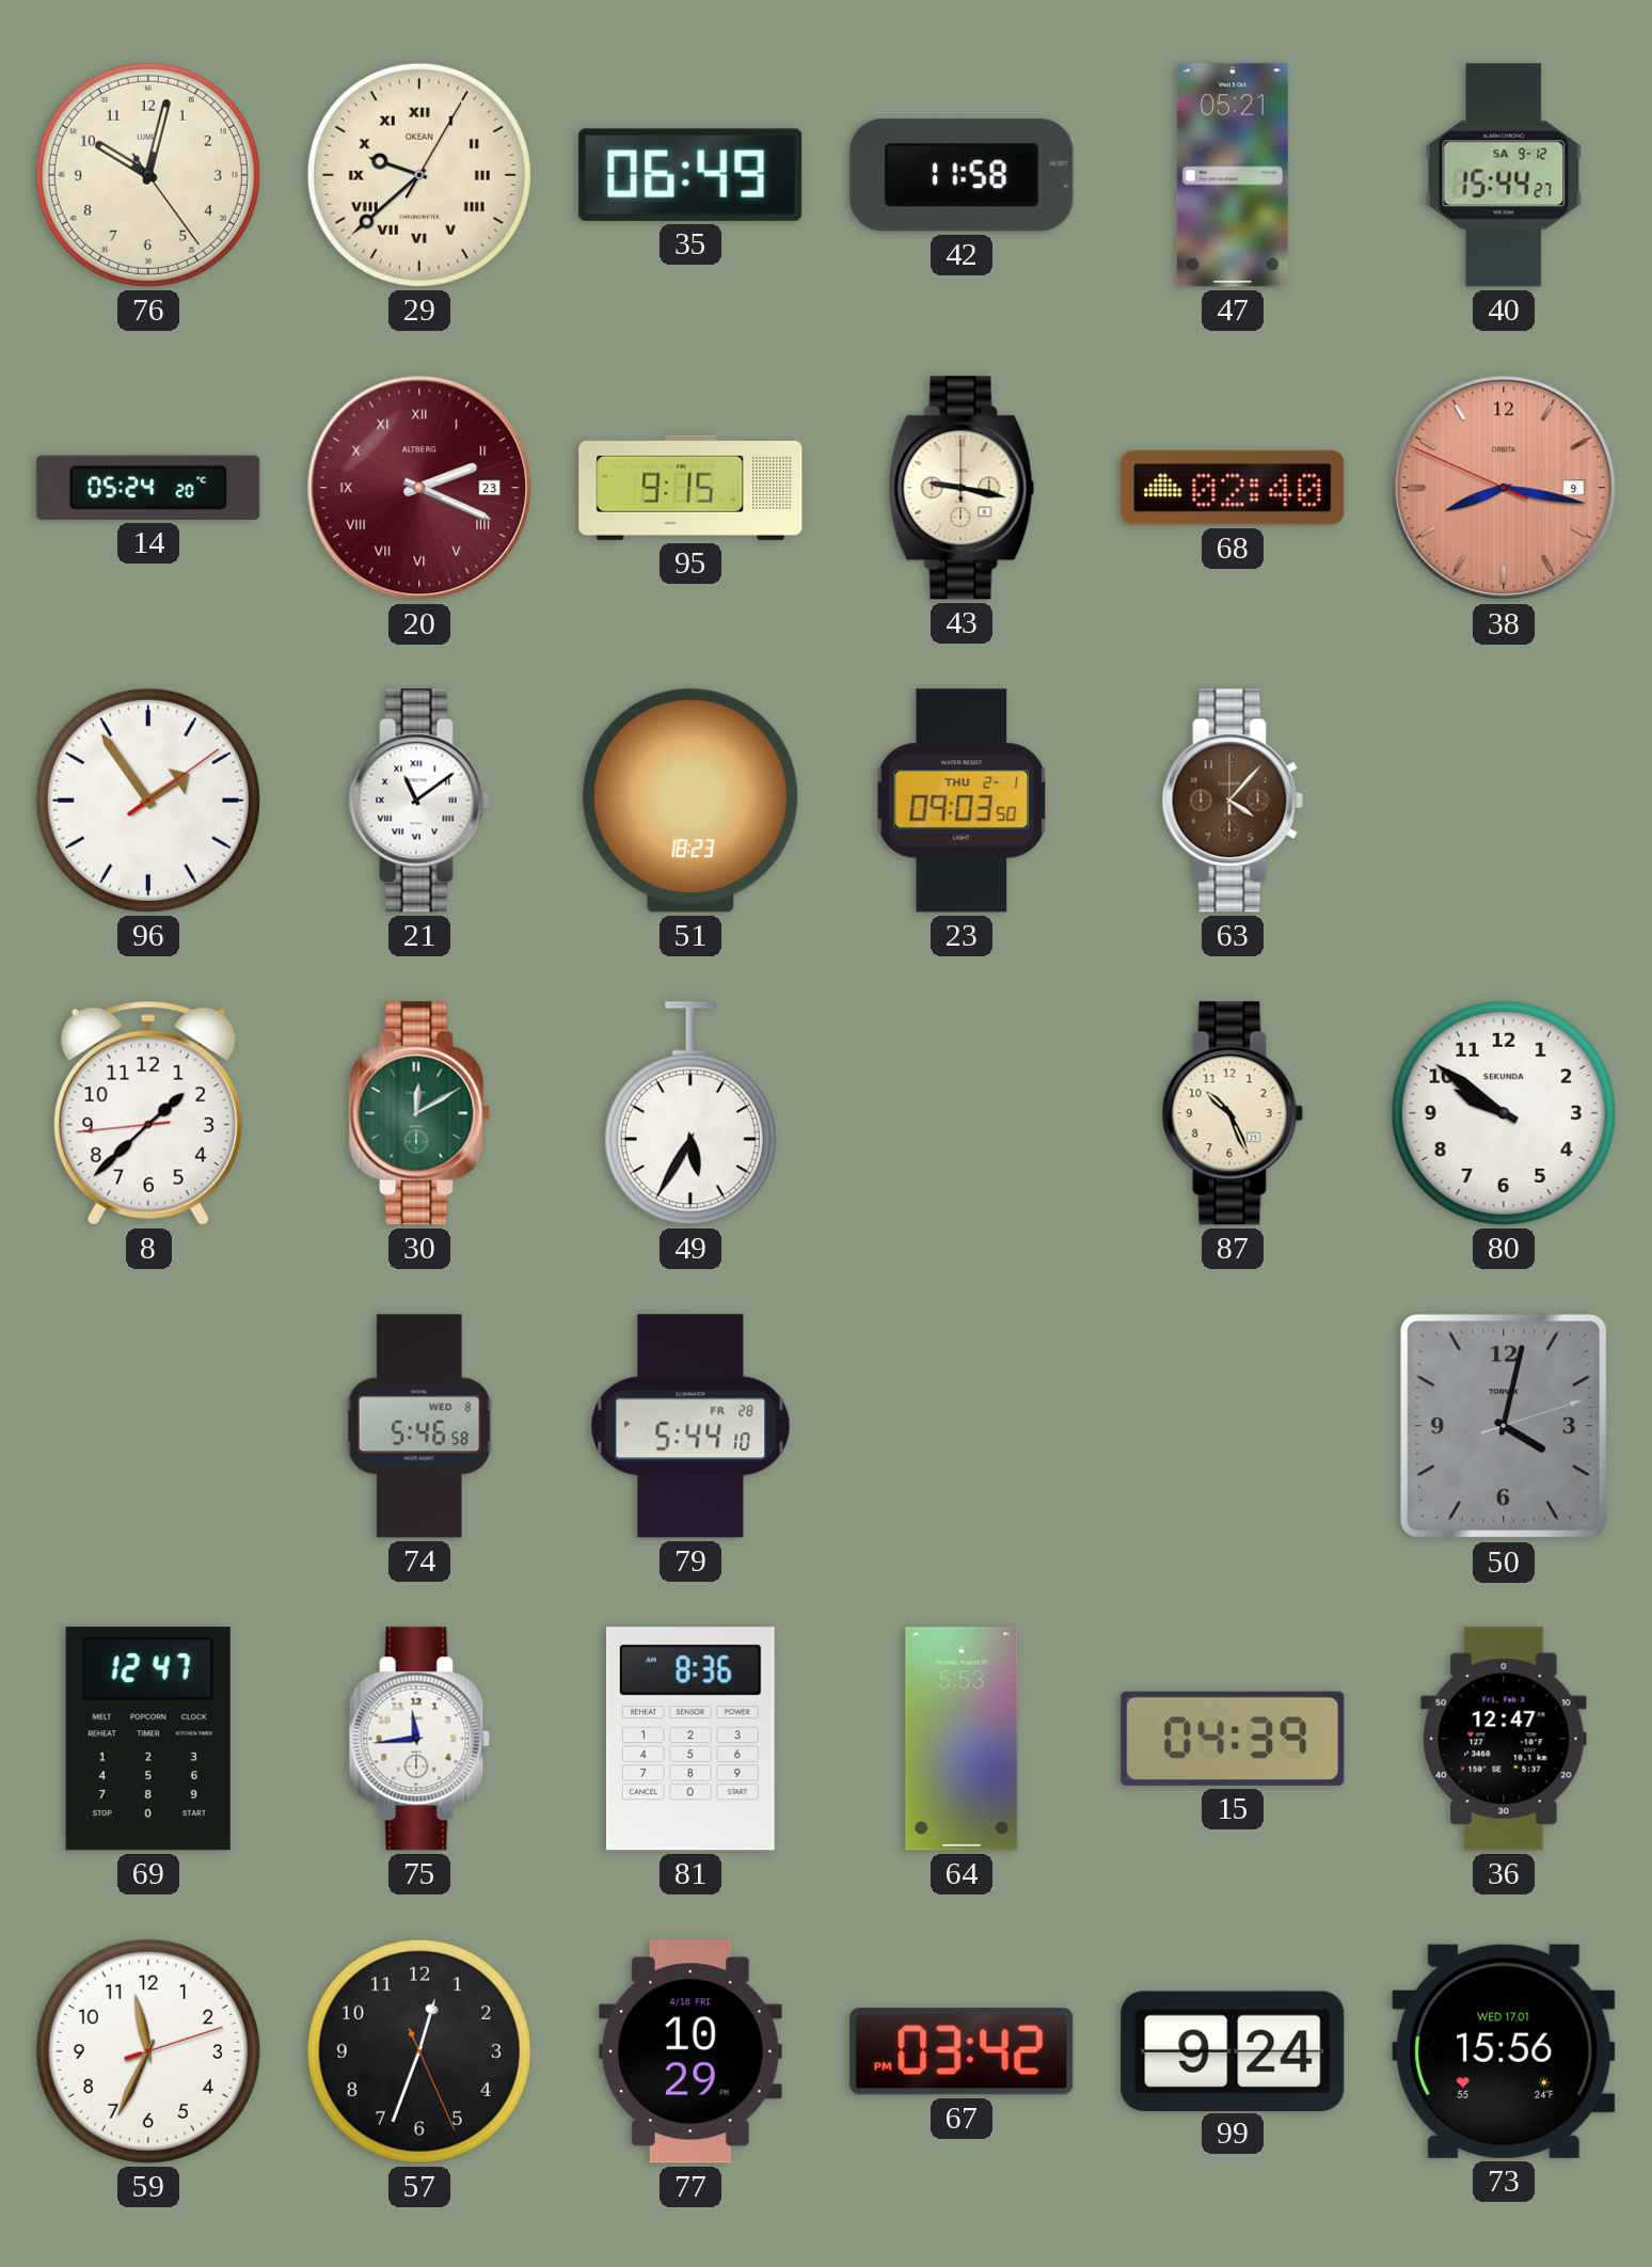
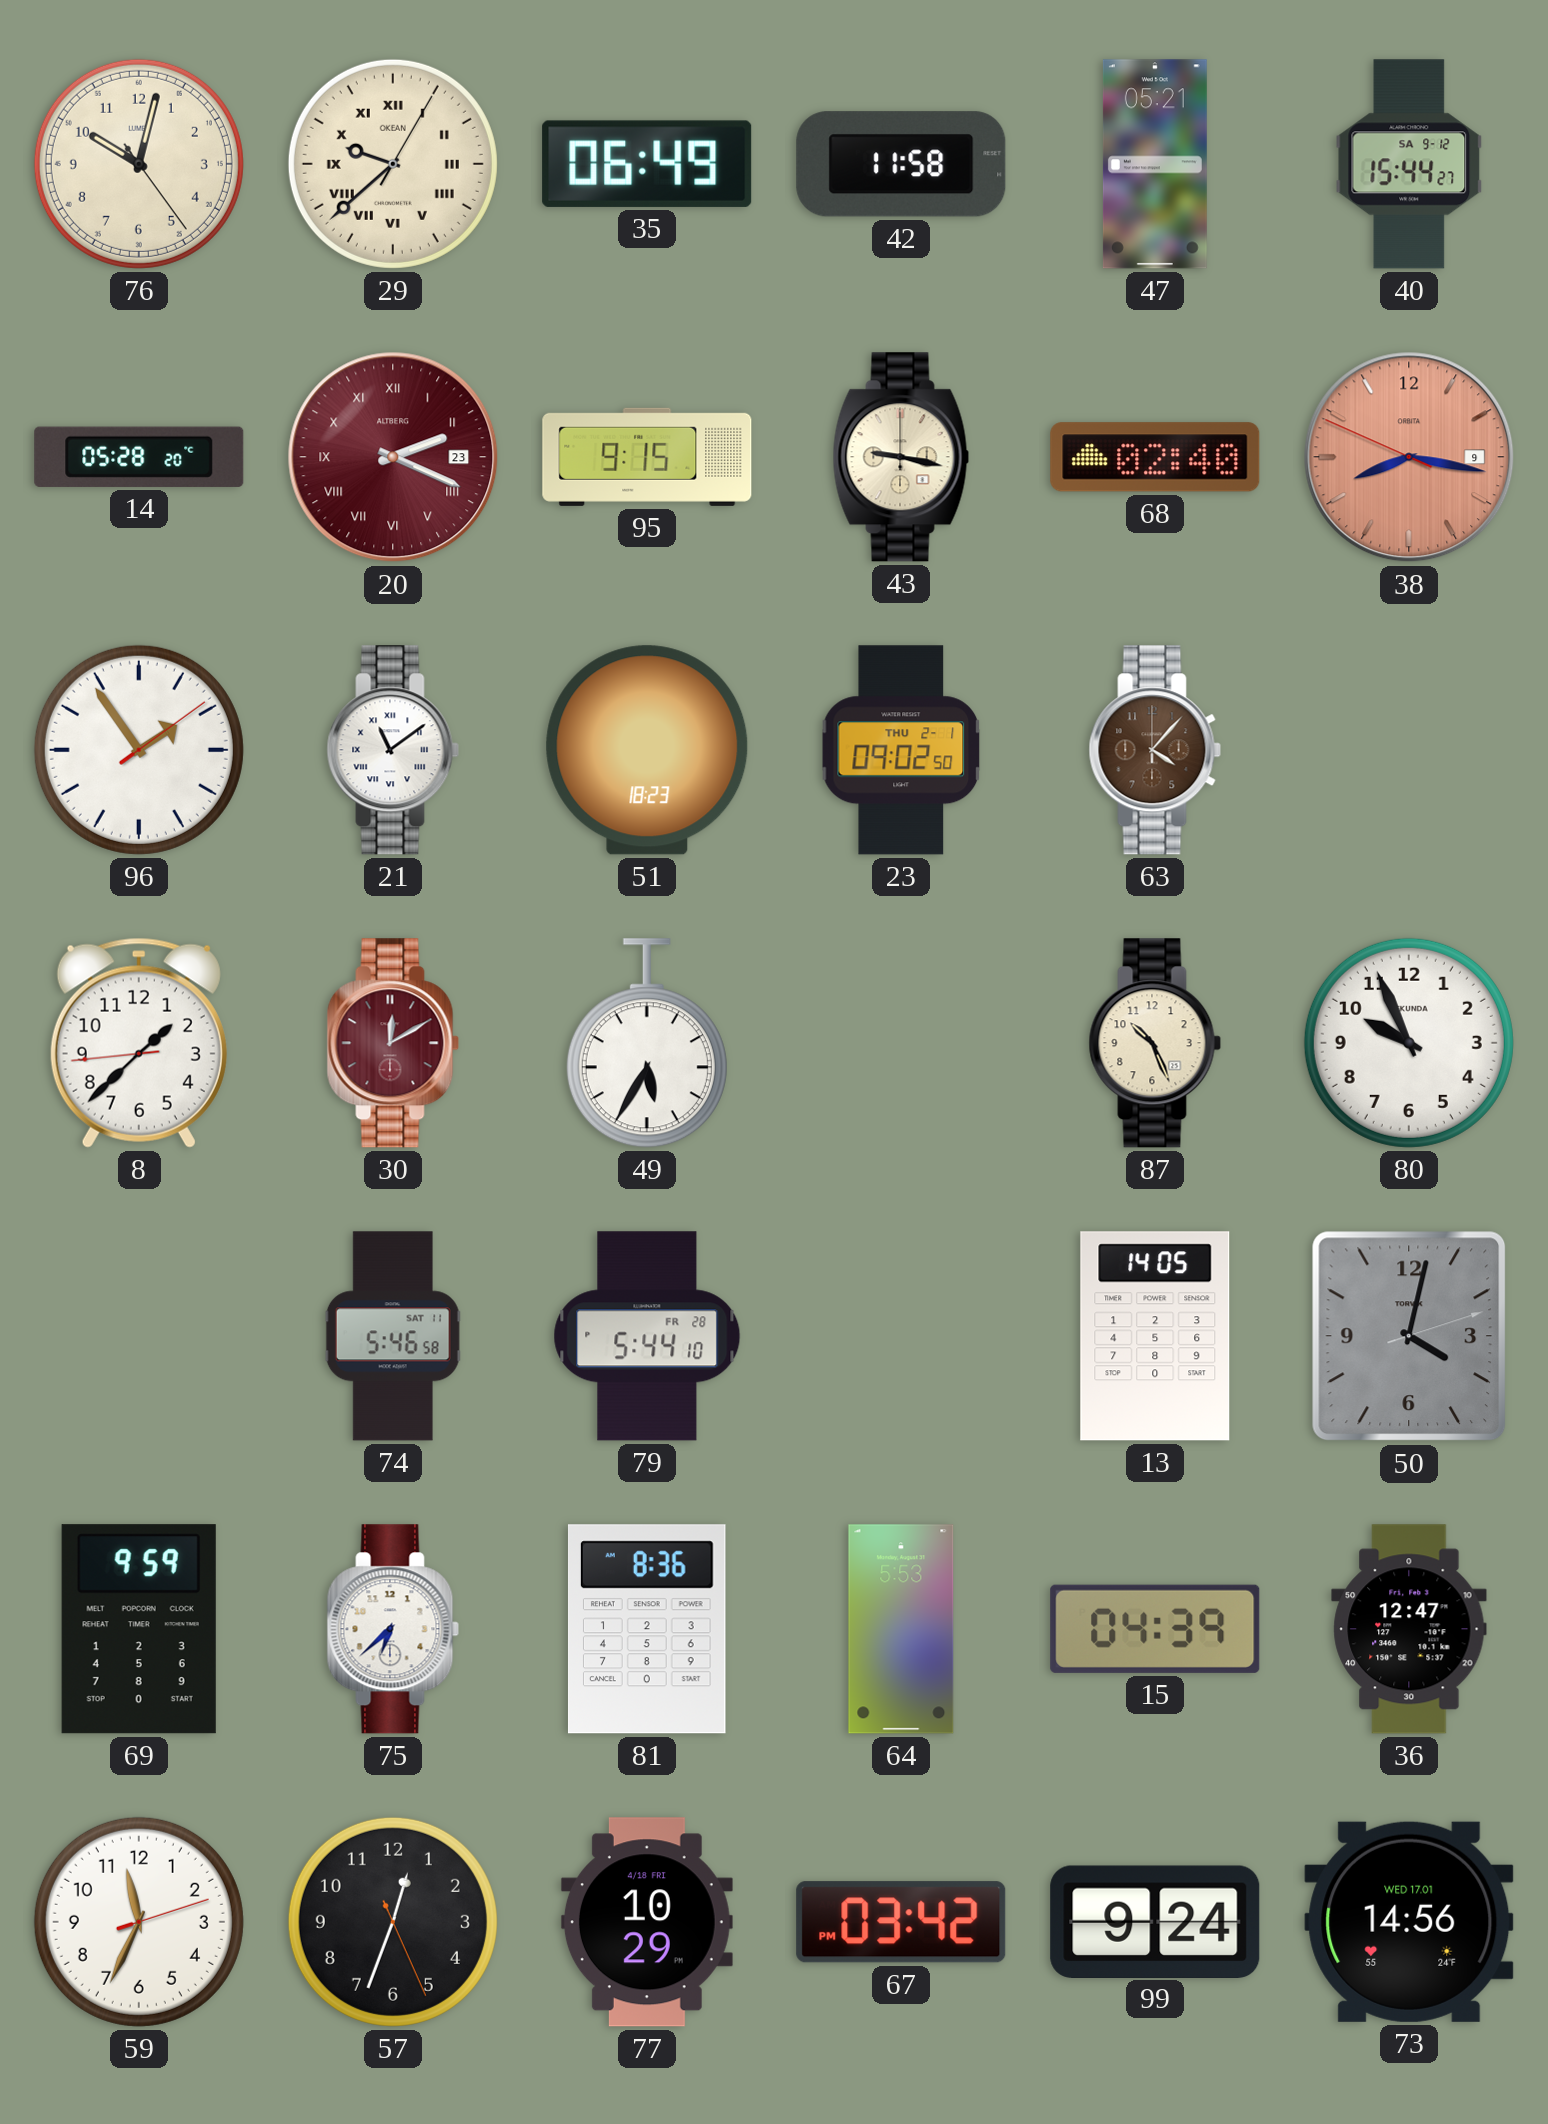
14: 05:24 -> 05:28
23: 09:03 -> 09:02
30 dial: green -> burgundy
80: 9:51 -> 9:56
74 date: WED 8 -> SAT 11
13: none -> 14:05
69: 12:47 -> 9:59
75: 11:44 -> 6:38
73: 15:56 -> 14:56
